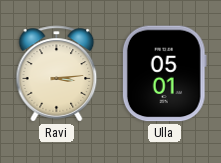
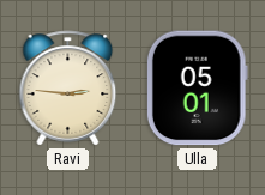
Ravi: 3:14 -> 2:46
